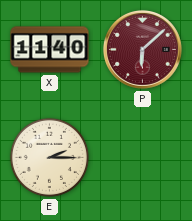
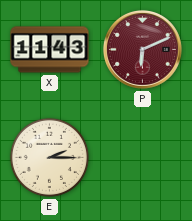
X: 11:40 -> 11:43
P: 6:08 -> 6:11
